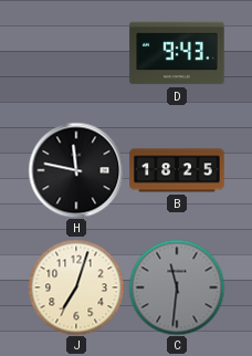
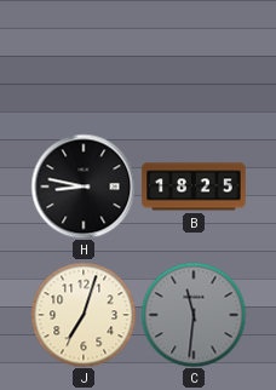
D: 9:43 -> none
H: 11:47 -> 8:47
